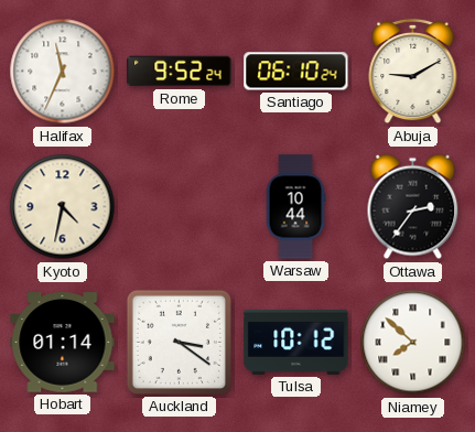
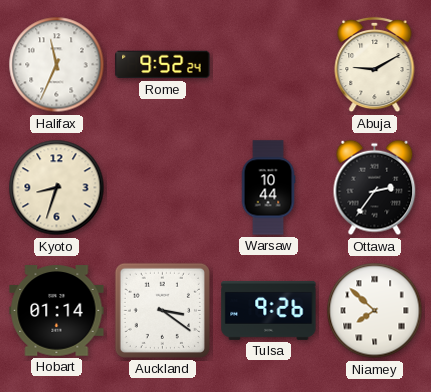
Santiago: 06:10 -> none
Kyoto: 4:32 -> 8:33
Tulsa: 10:12 -> 9:26
